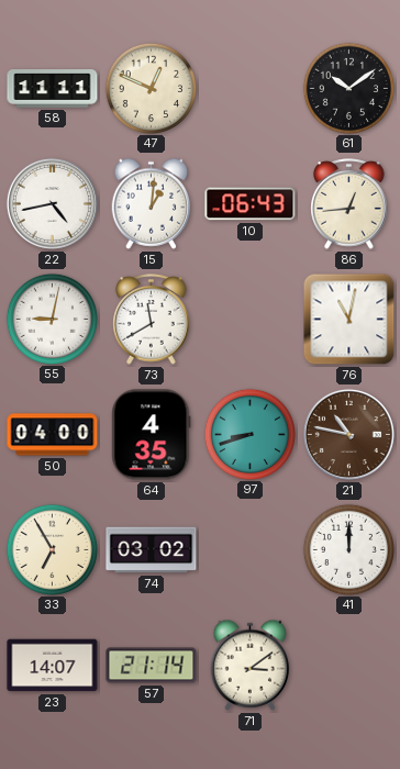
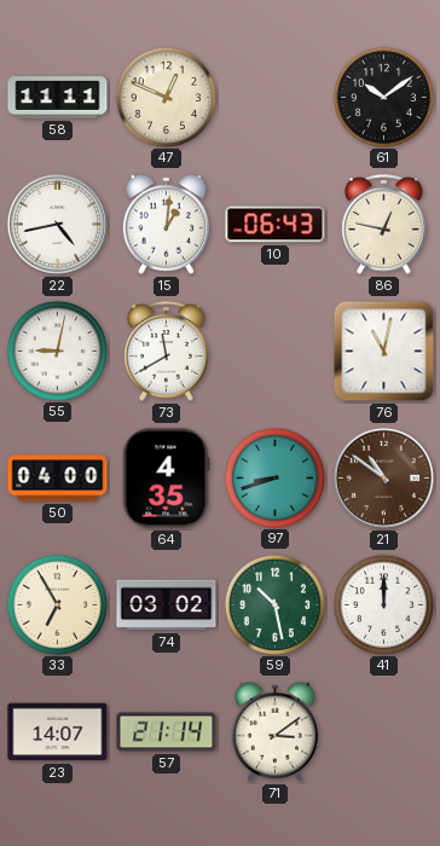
86: 12:44 -> 12:47
21: 10:47 -> 10:51
59: none -> 10:28
